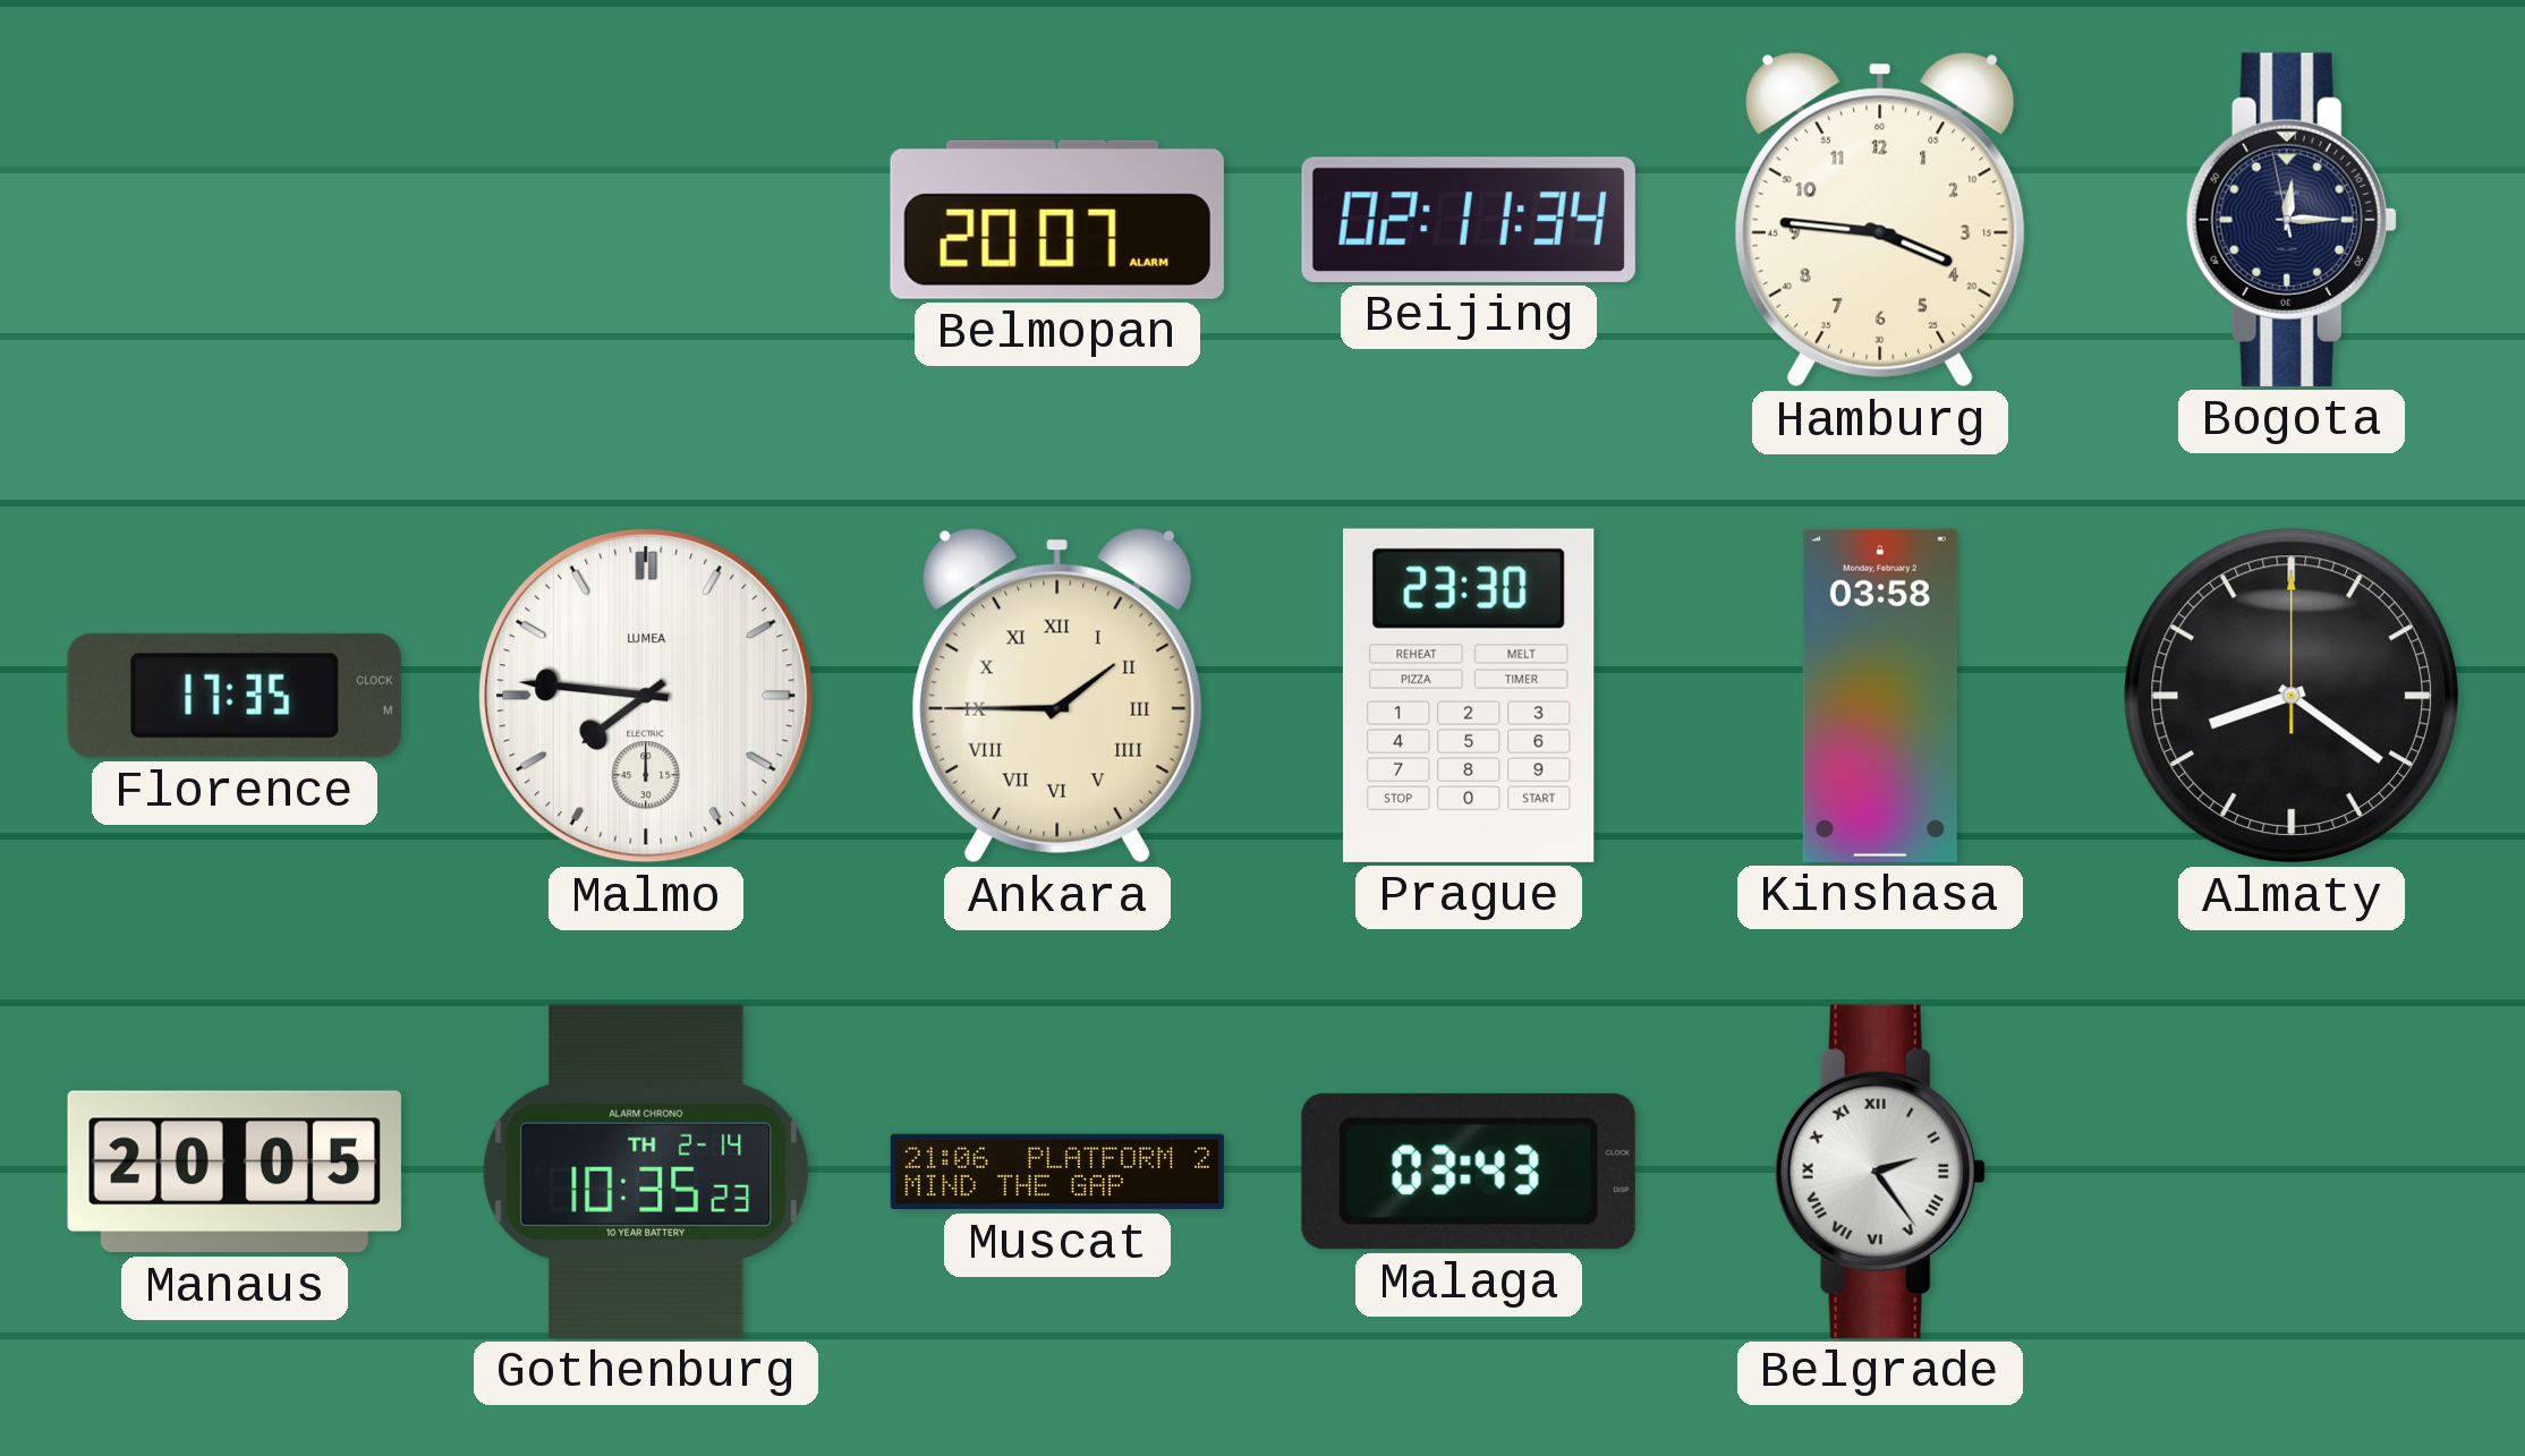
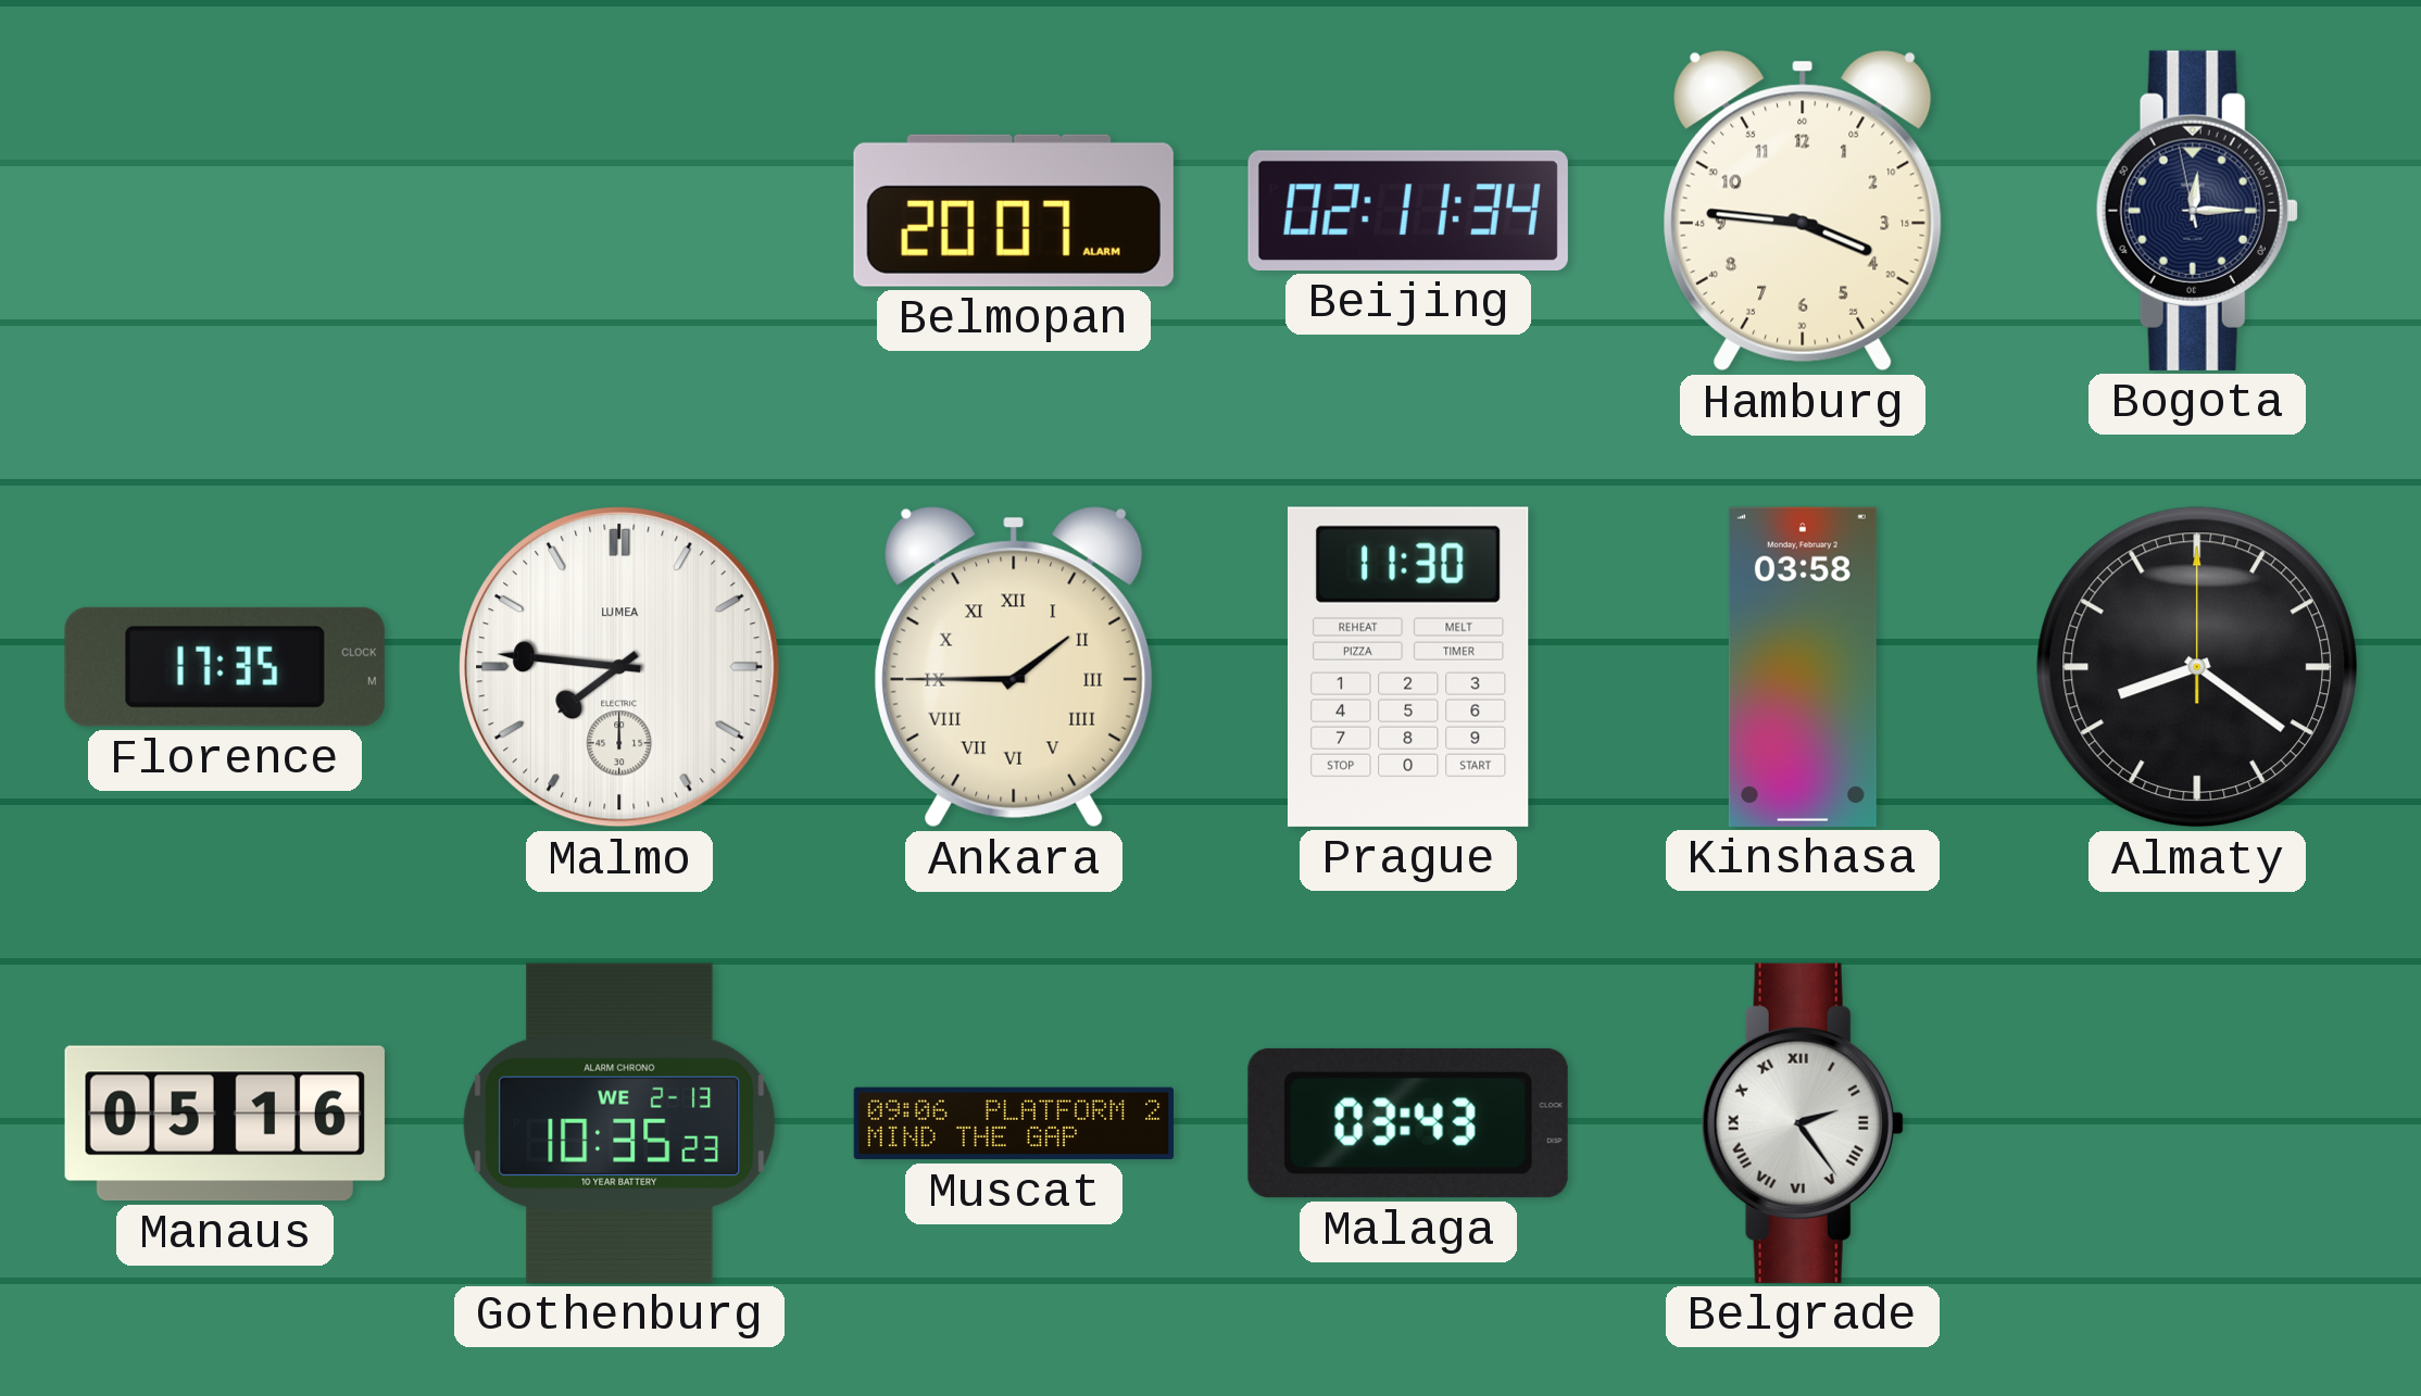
Prague: 23:30 -> 11:30
Manaus: 20:05 -> 05:16
Gothenburg date: TH 2-14 -> WE 2-13
Muscat: 21:06 -> 09:06
